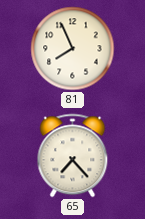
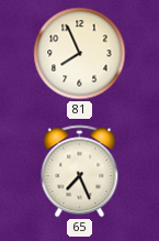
65: 7:23 -> 7:26
